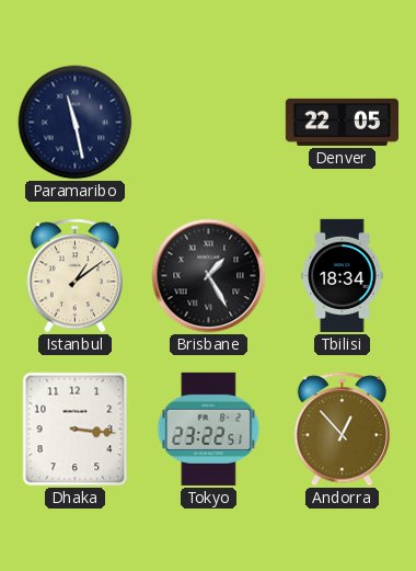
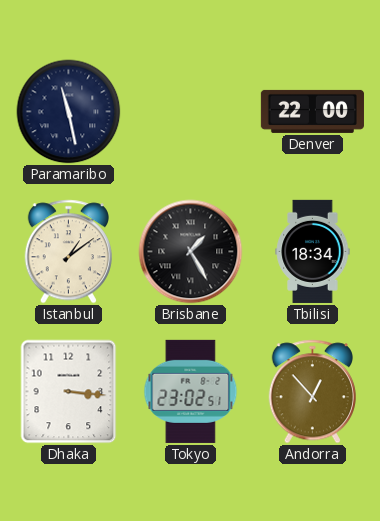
Denver: 22:05 -> 22:00
Tokyo: 23:22 -> 23:02
